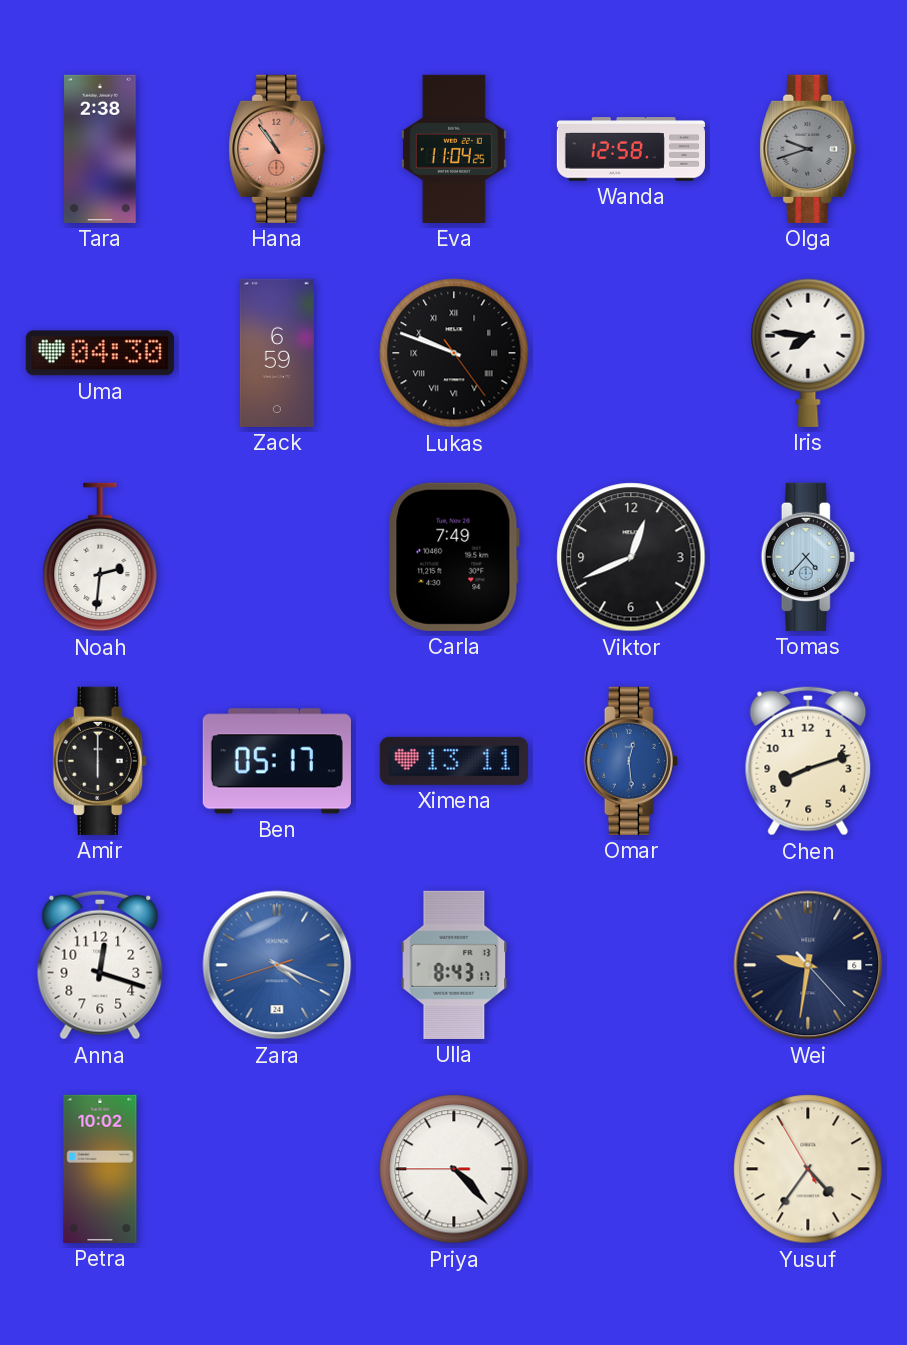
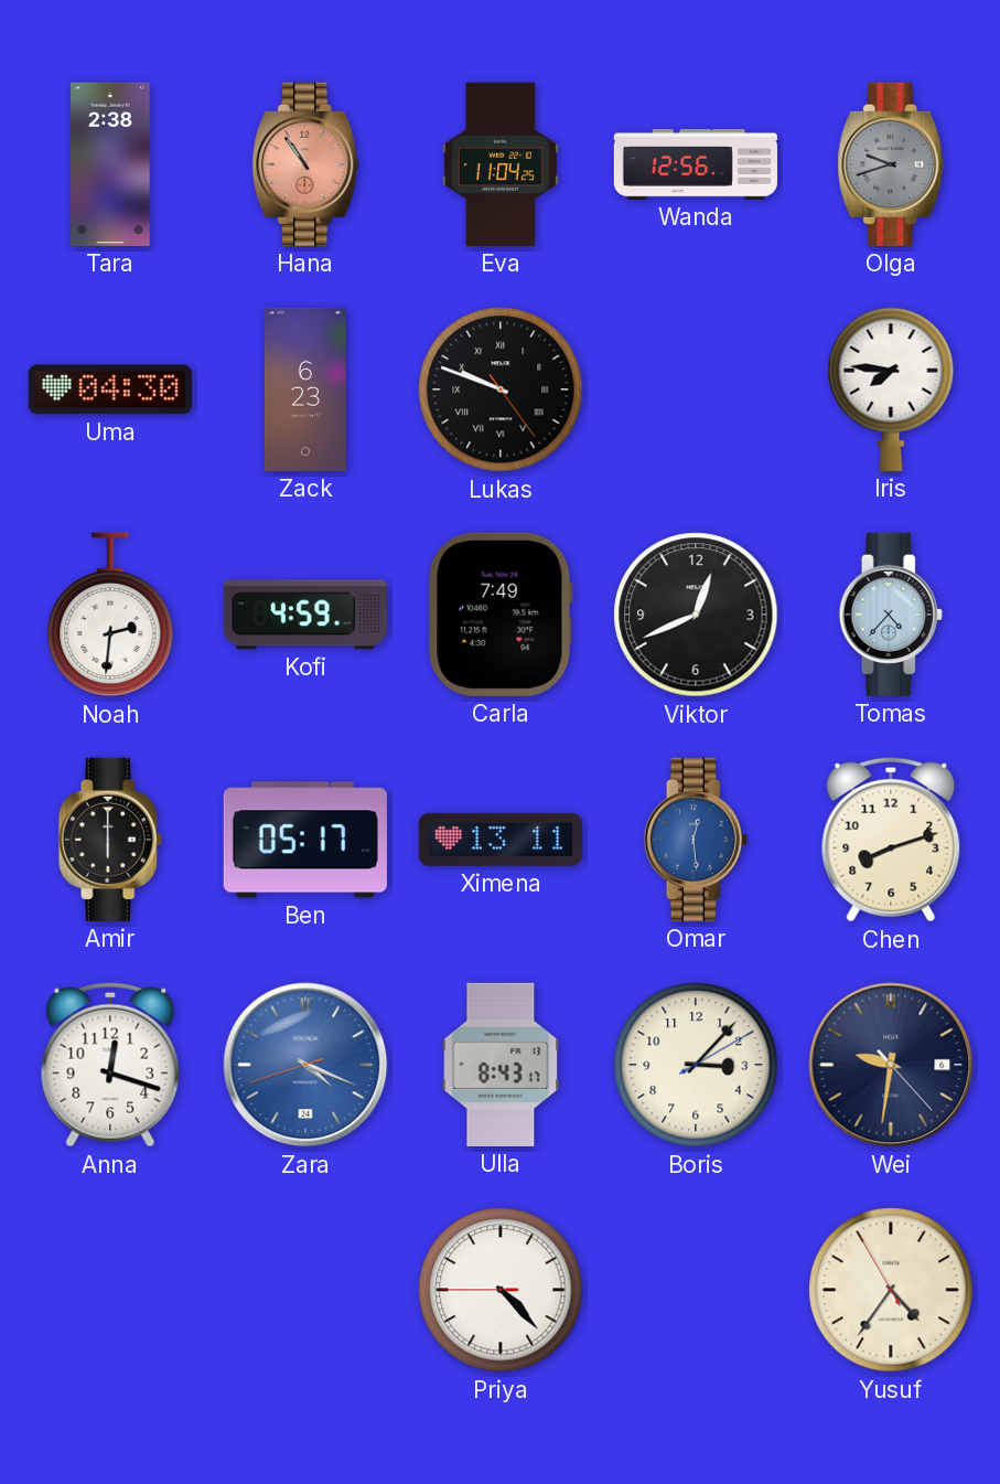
Wanda: 12:58 -> 12:56
Zack: 6:59 -> 6:23
Kofi: none -> 4:59
Boris: none -> 3:07
Petra: 10:02 -> none
